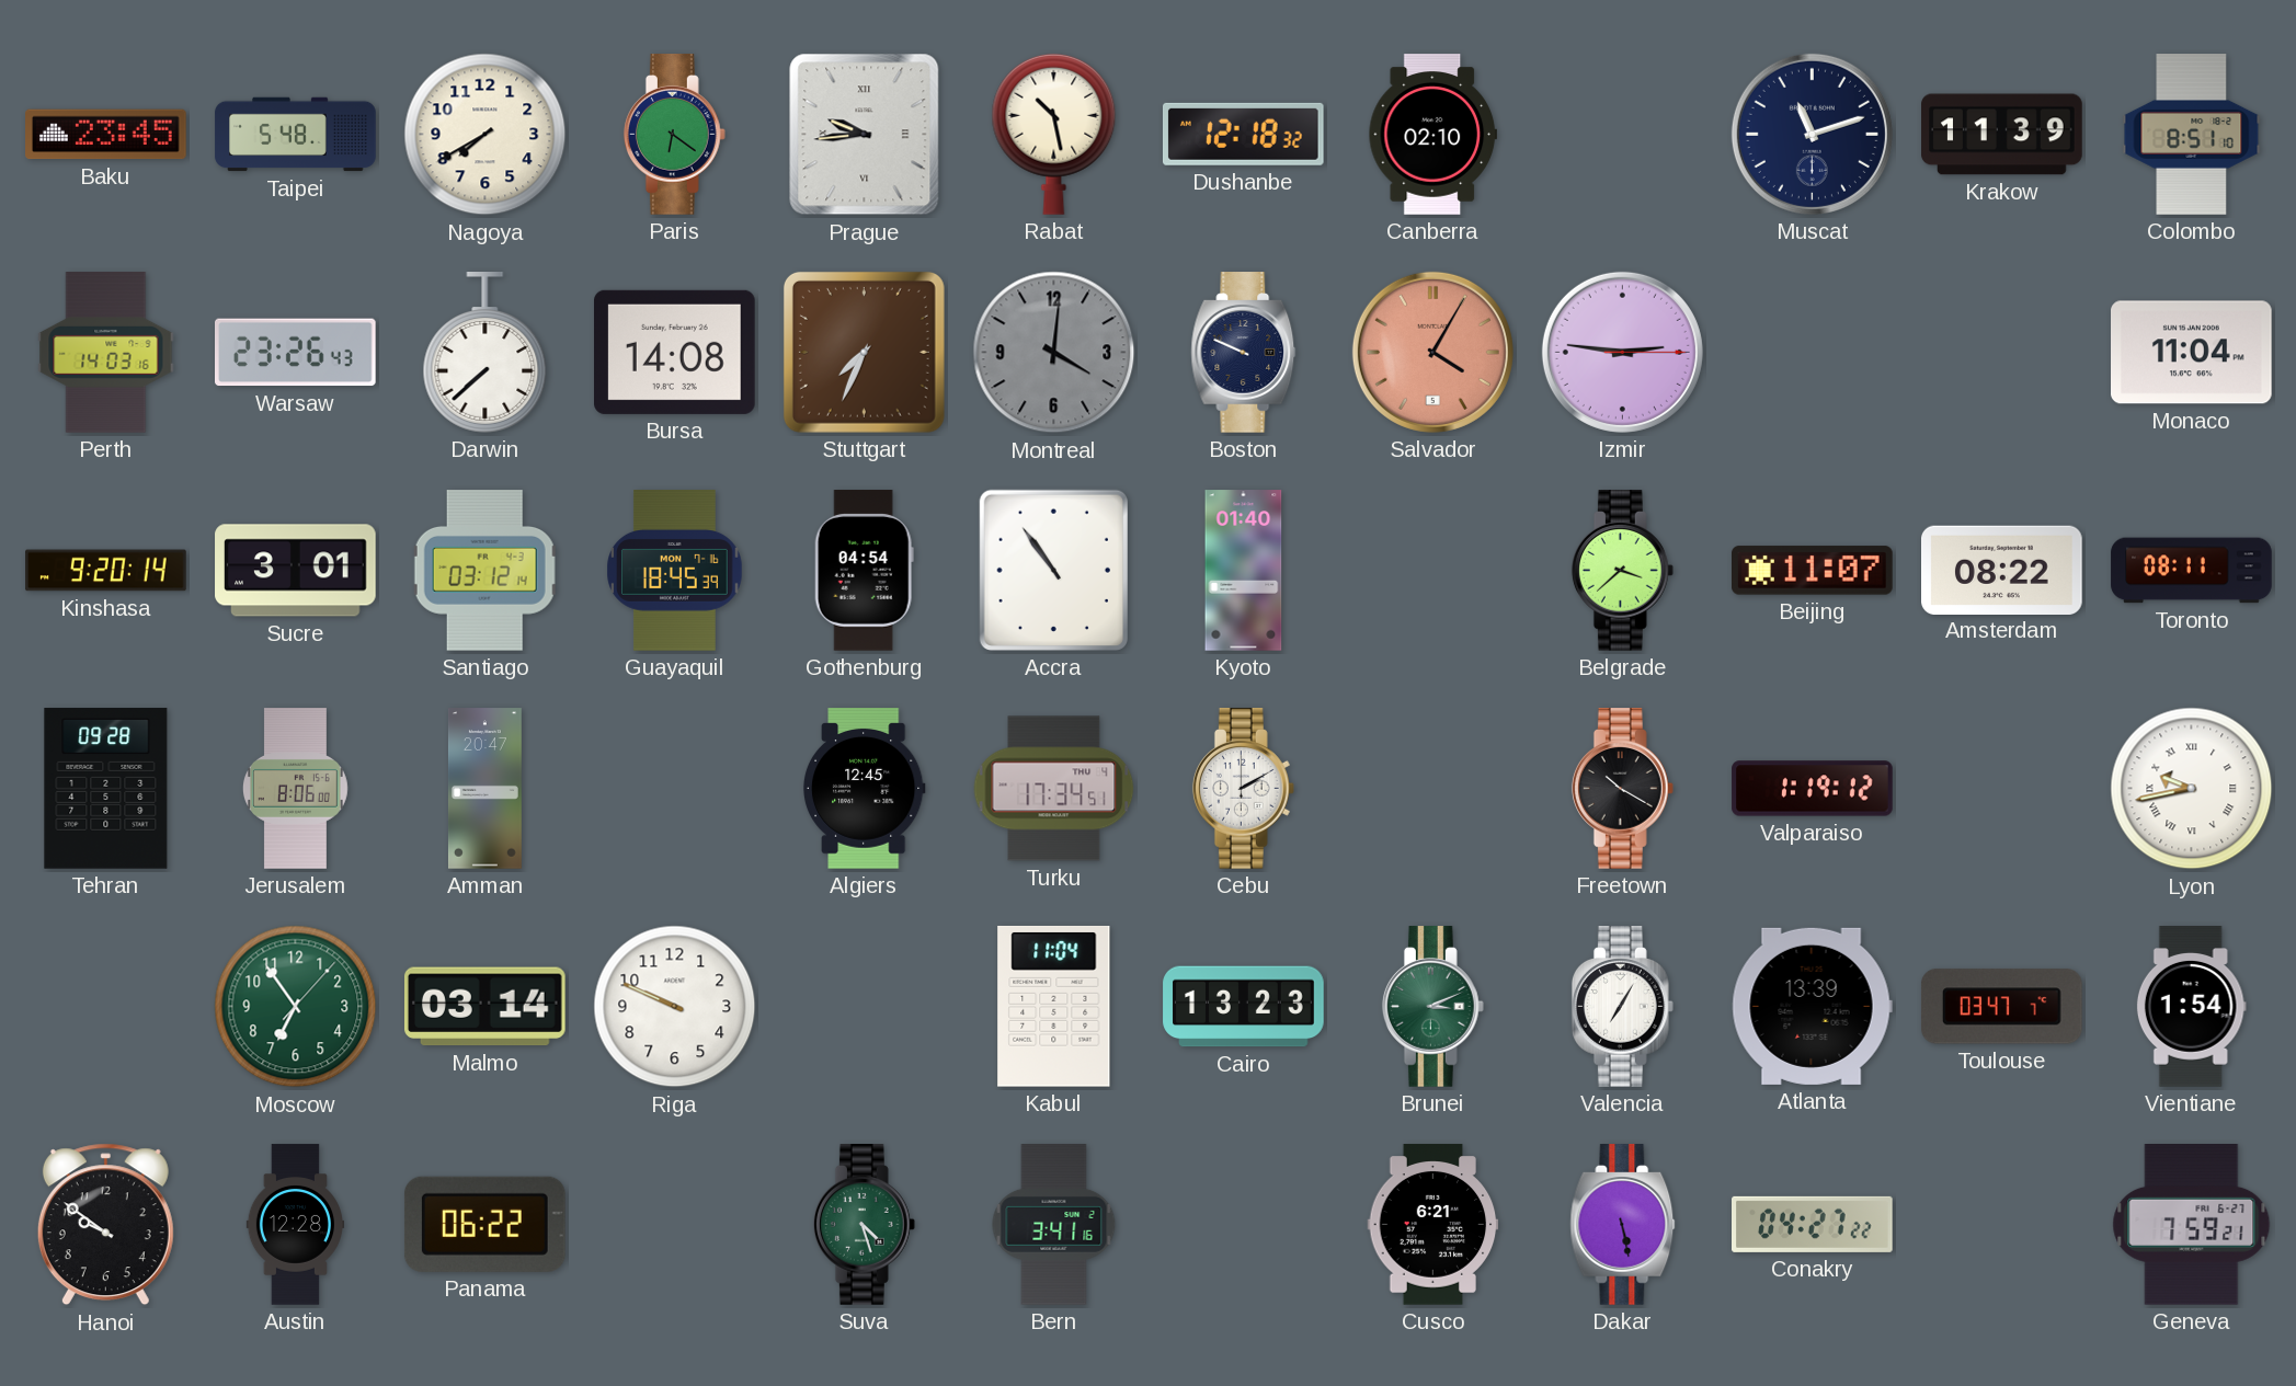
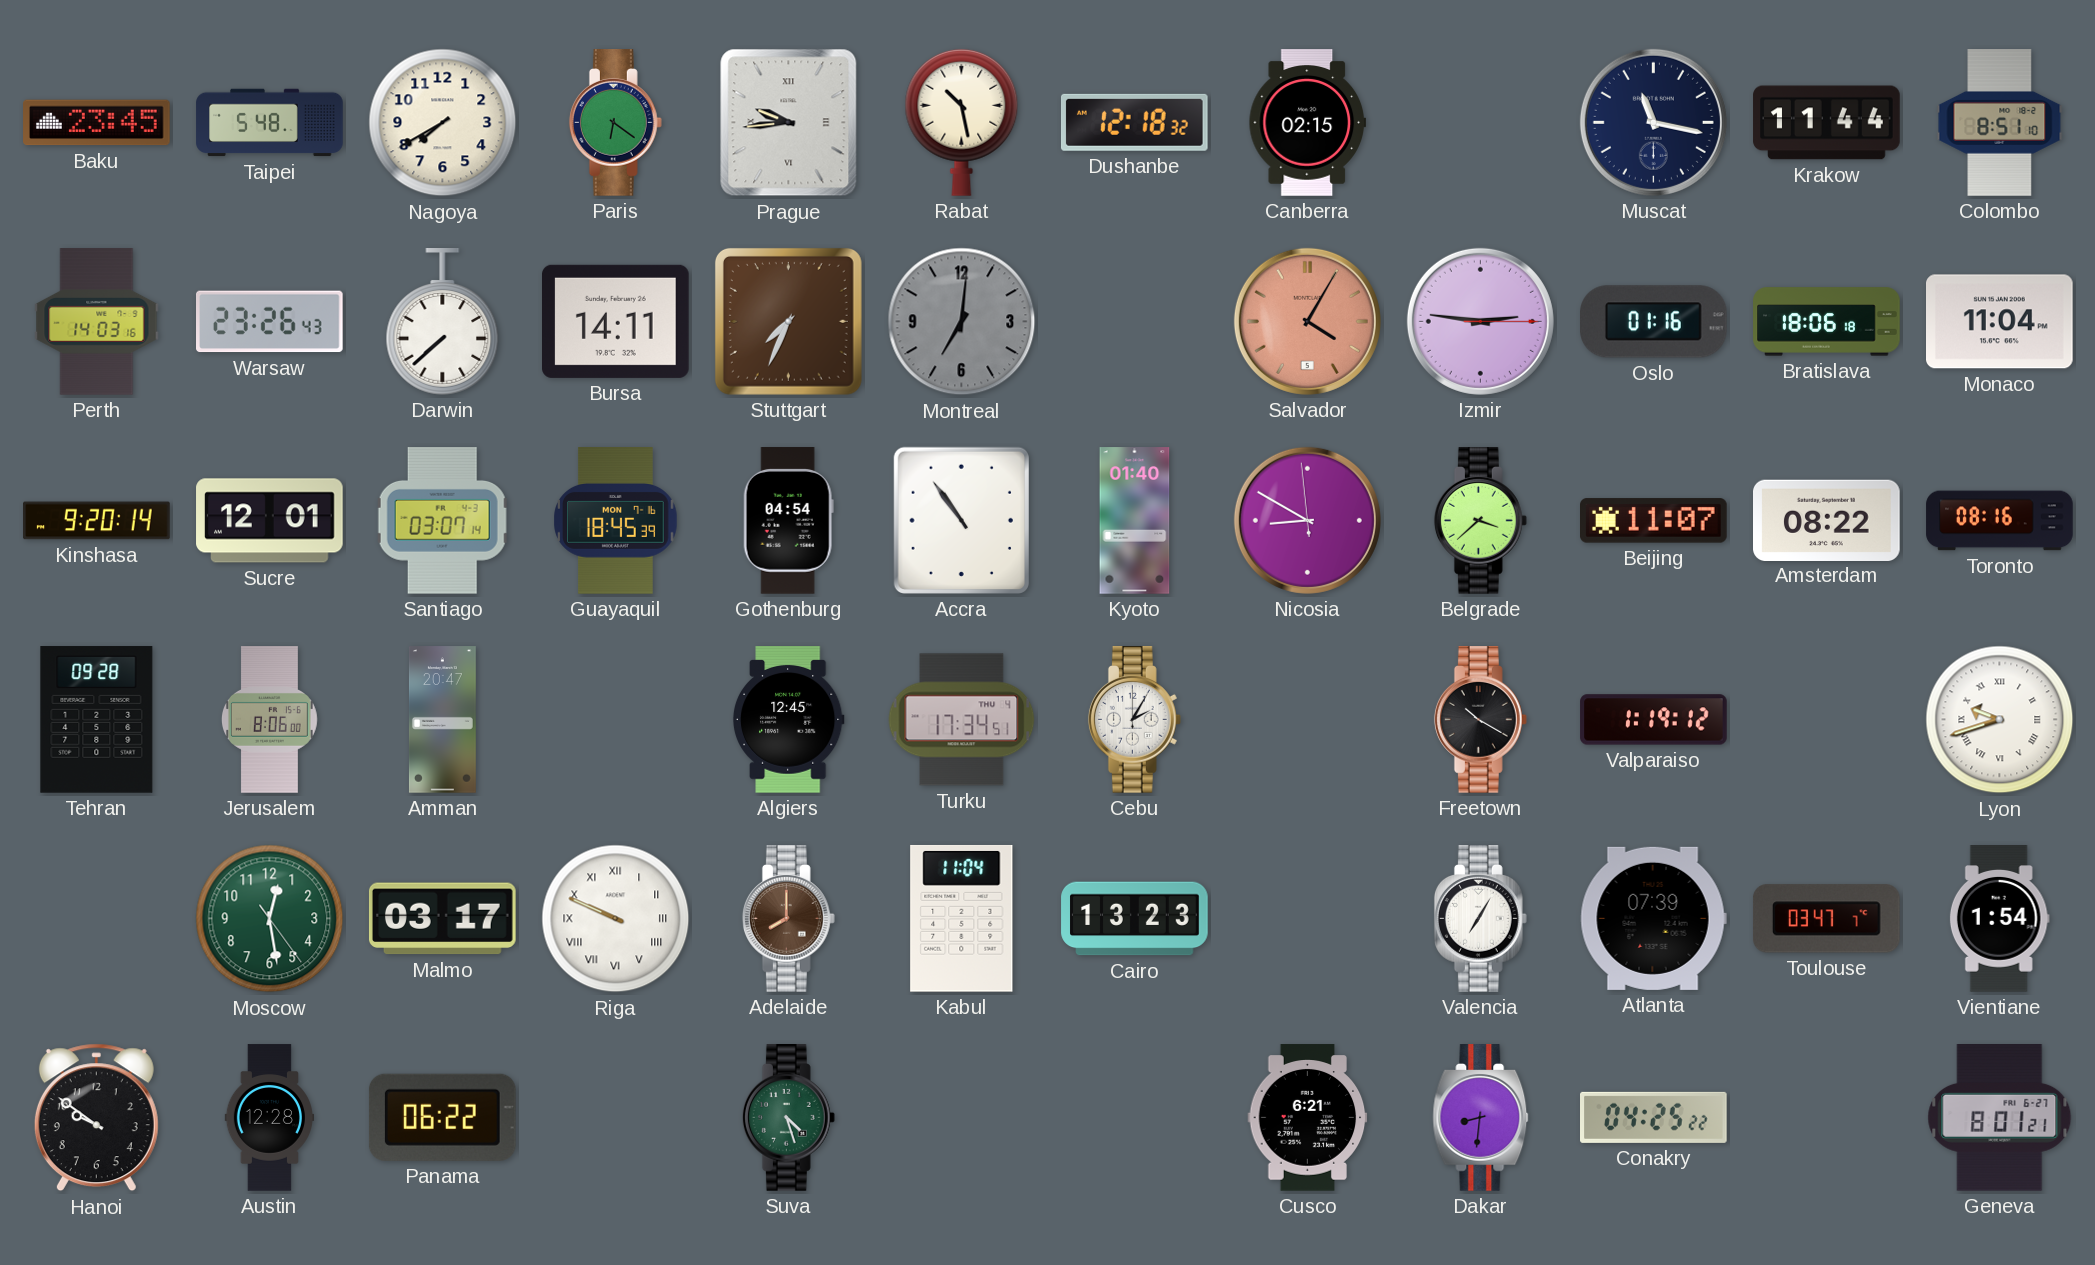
Canberra: 02:10 -> 02:15
Muscat: 11:12 -> 11:17
Krakow: 11:39 -> 11:44
Bursa: 14:08 -> 14:11
Montreal: 4:01 -> 7:01
Boston: 9:49 -> none
Oslo: none -> 01:16
Bratislava: none -> 18:06
Sucre: 3:01 -> 12:01
Santiago: 03:12 -> 03:07
Nicosia: none -> 8:49
Toronto: 08:11 -> 08:16
Cebu: 2:10 -> 2:05
Lyon: 9:43 -> 9:42
Moscow: 6:54 -> 12:28
Malmo: 03:14 -> 03:17
Riga numerals: Arabic -> Roman
Adelaide: none -> 8:00
Brunei: 3:11 -> none
Atlanta: 13:39 -> 07:39
Bern: 3:41 -> none
Dakar: 5:28 -> 8:31
Conakry: 04:27 -> 04:25
Geneva: 7:59 -> 8:01
